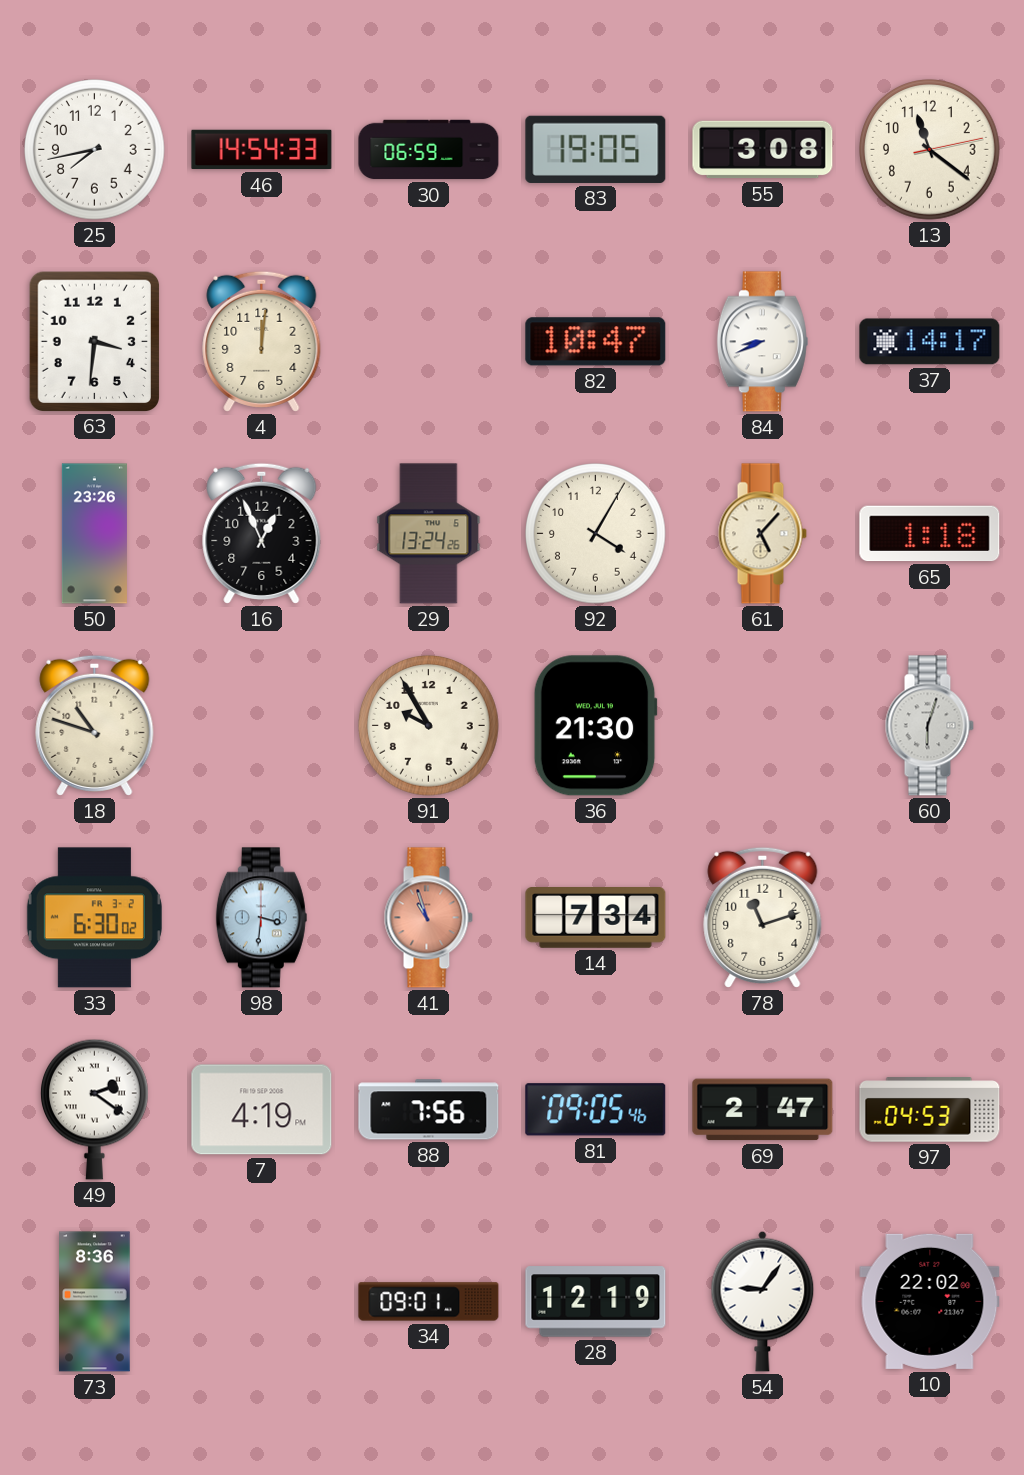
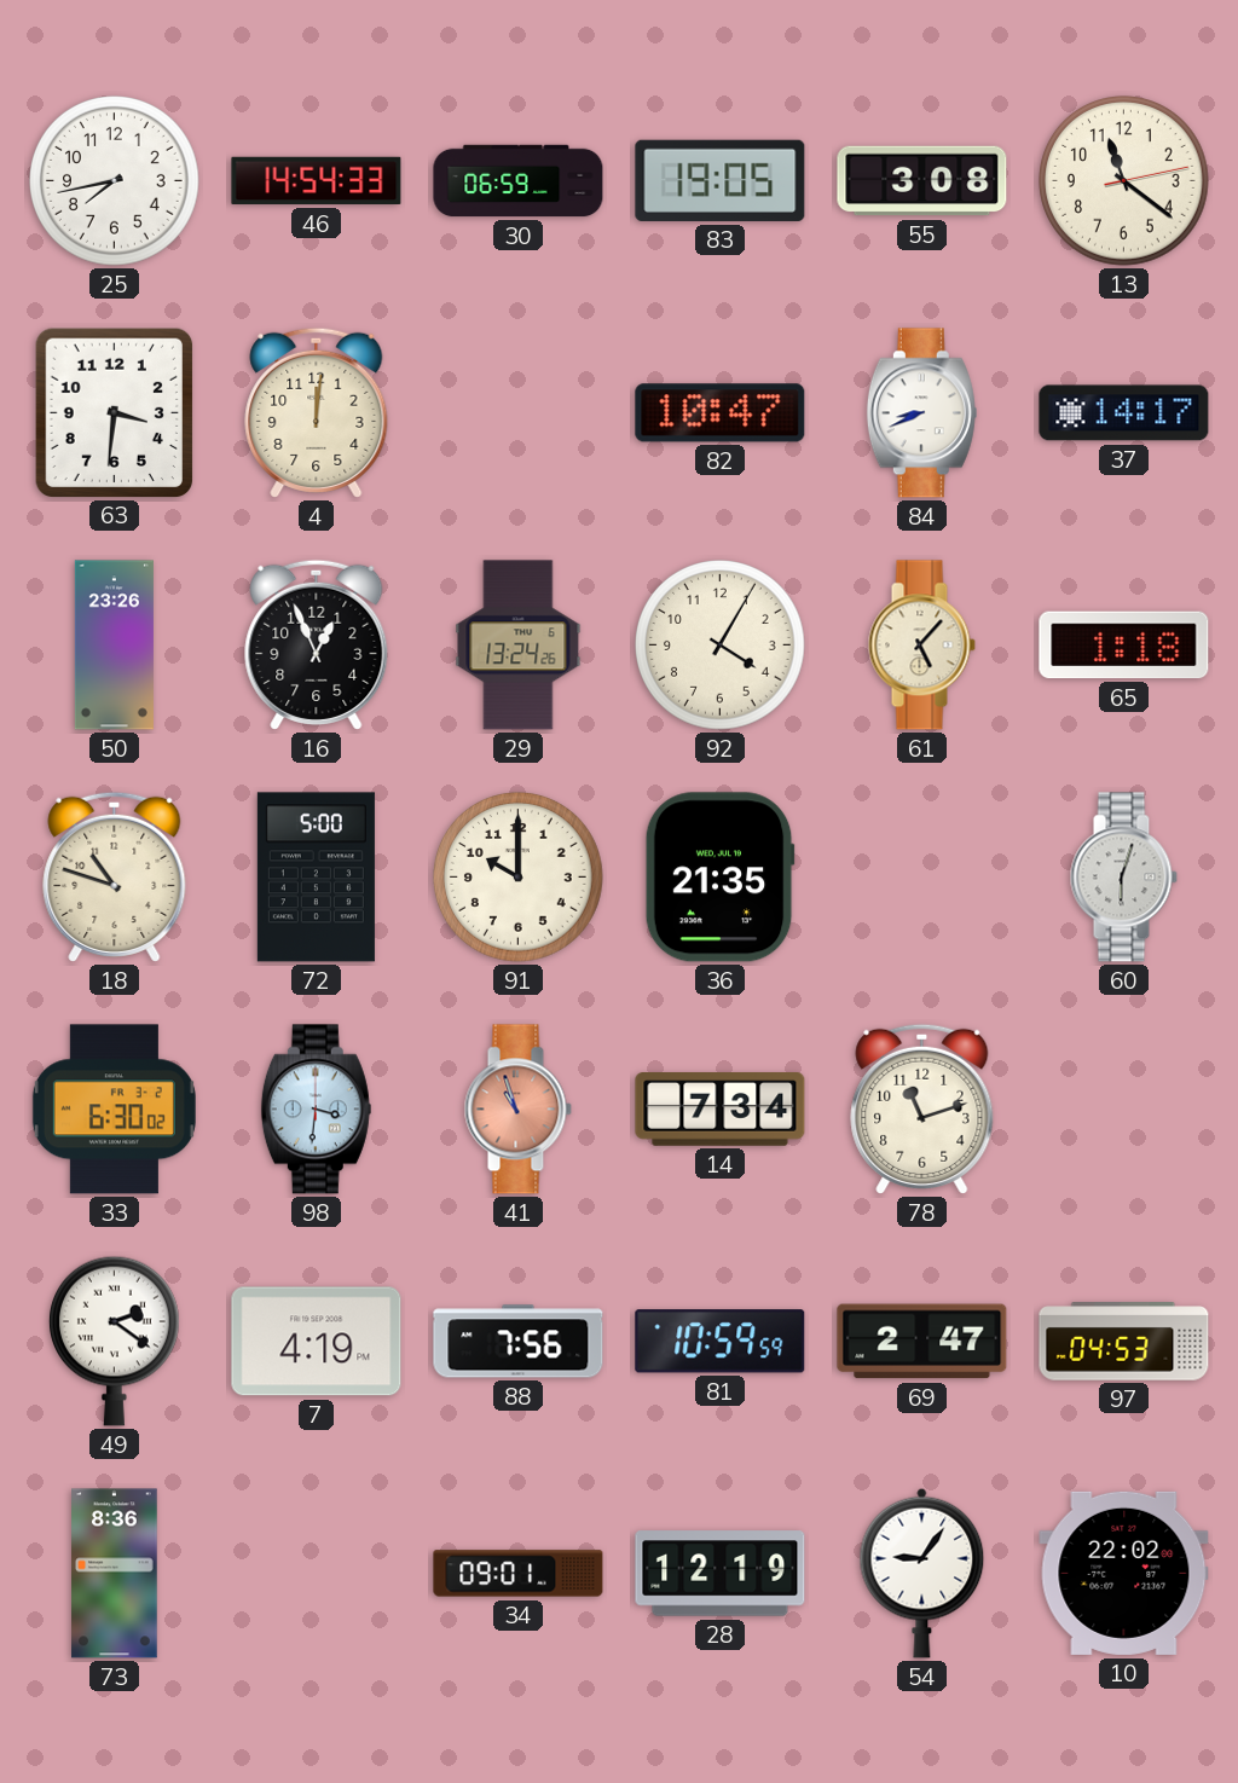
72: none -> 5:00
91: 9:55 -> 10:00
36: 21:30 -> 21:35
81: 09:05 -> 10:59
